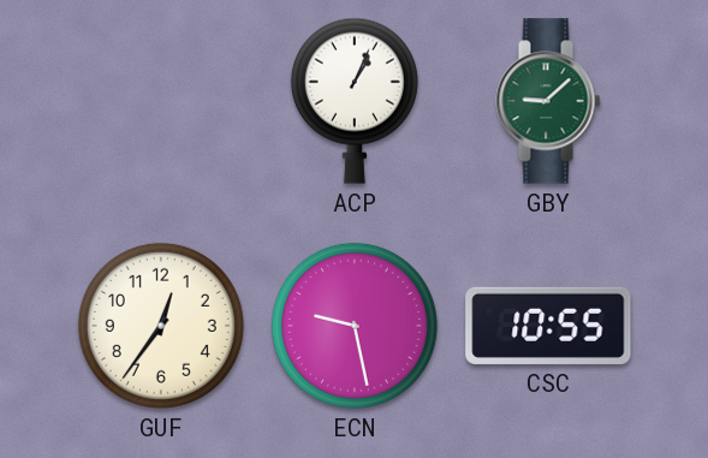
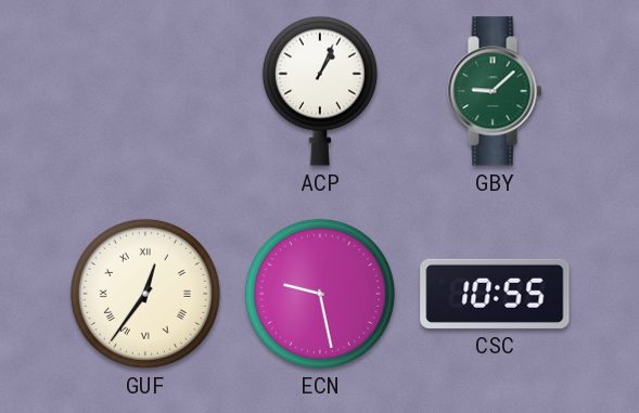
GUF numerals: Arabic -> Roman
